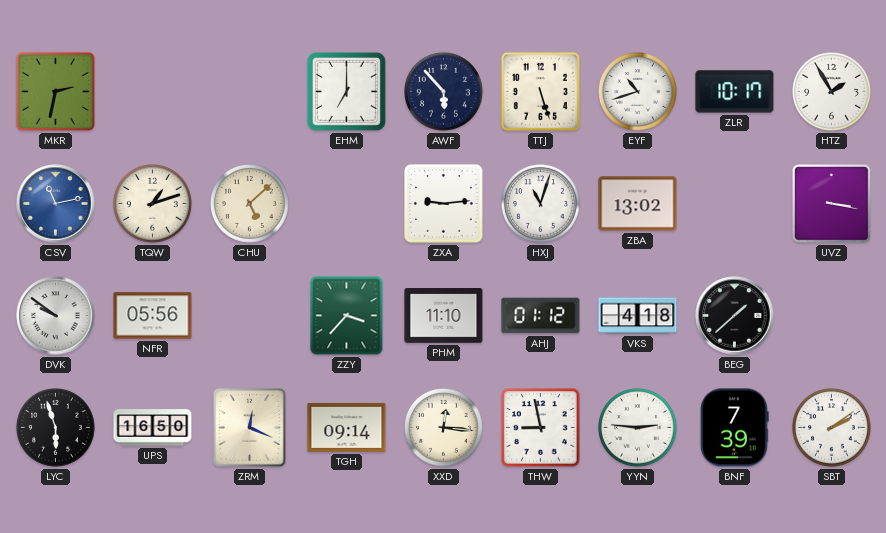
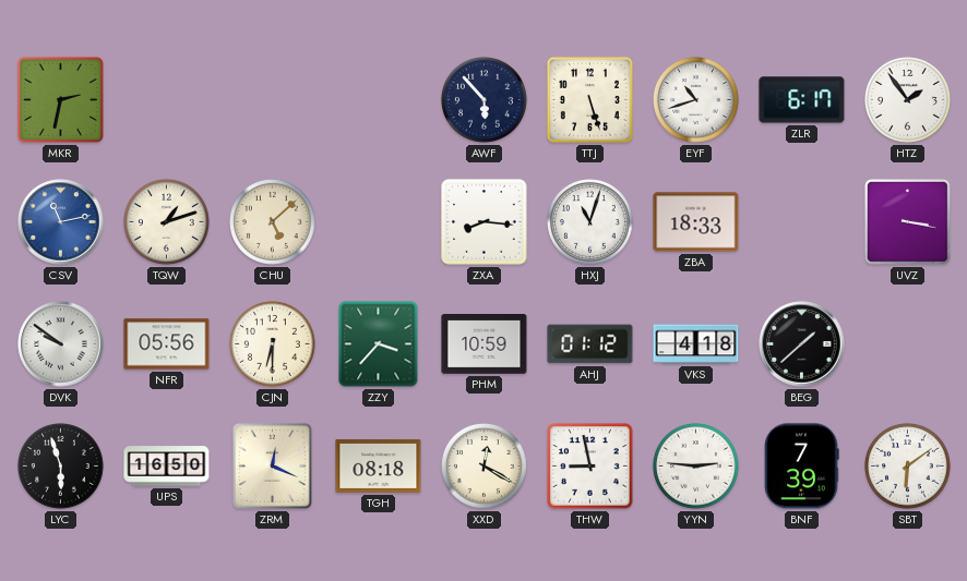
EHM: 7:00 -> none
ZLR: 10:17 -> 6:17
HTZ: 1:55 -> 1:54
ZXA: 9:14 -> 8:16
ZBA: 13:02 -> 18:33
CJN: none -> 6:30
PHM: 11:10 -> 10:59
TGH: 09:14 -> 08:18
XXD: 12:16 -> 12:20
SBT: 2:09 -> 6:09
